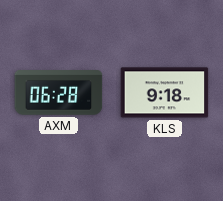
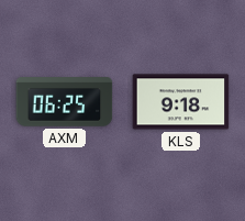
AXM: 06:28 -> 06:25
